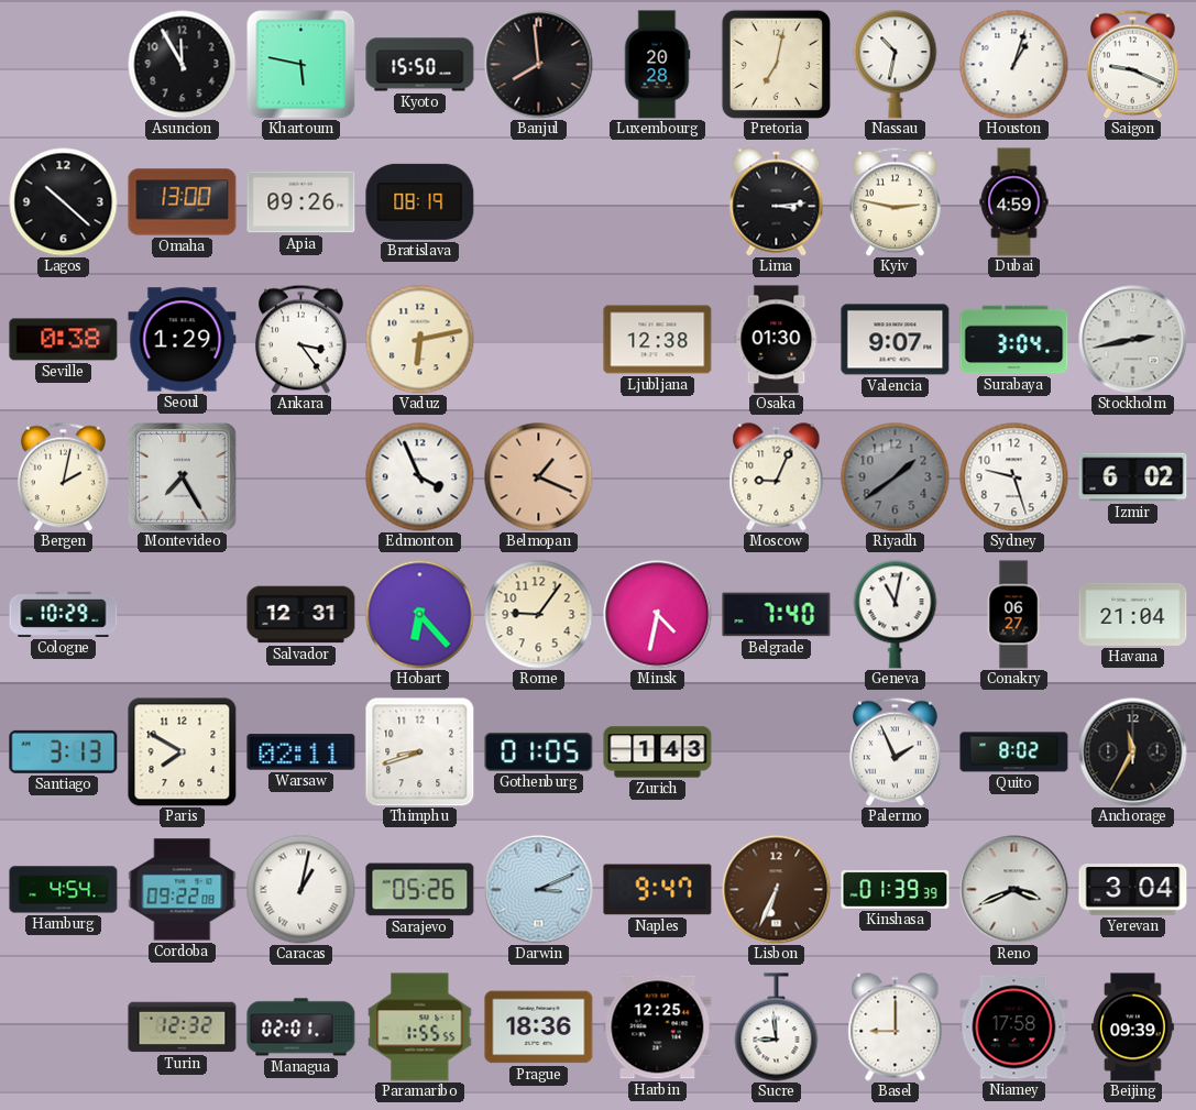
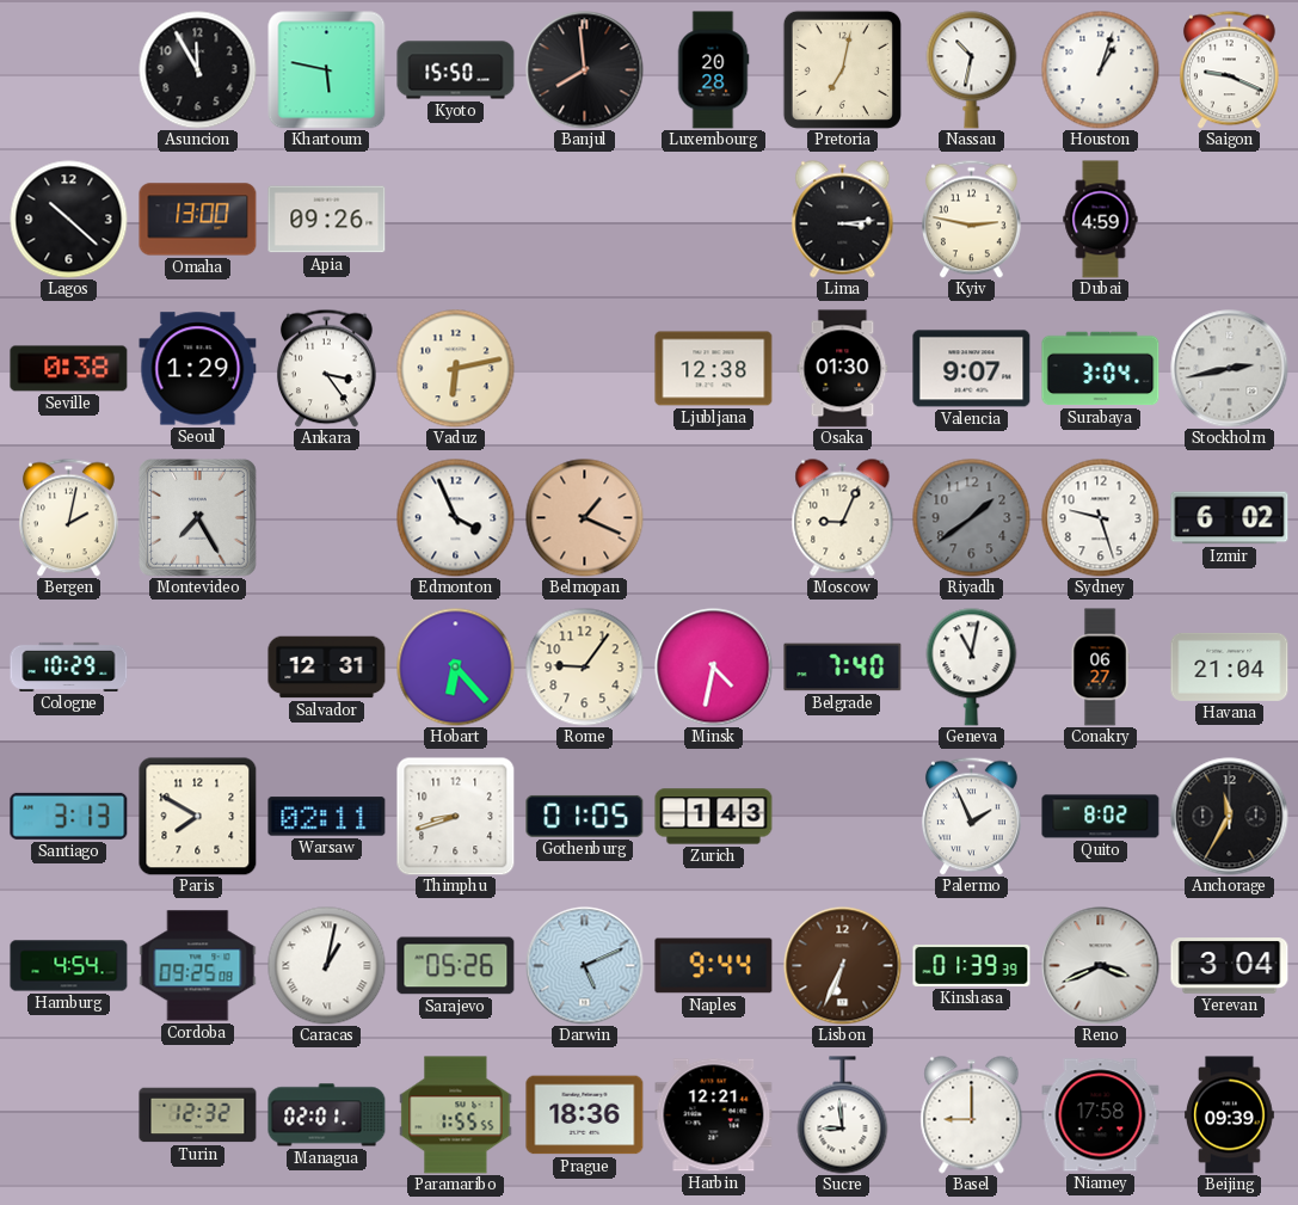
Bratislava: 08:19 -> none
Cordoba: 09:22 -> 09:25
Darwin: 3:11 -> 5:11
Naples: 9:47 -> 9:44
Harbin: 12:25 -> 12:21
